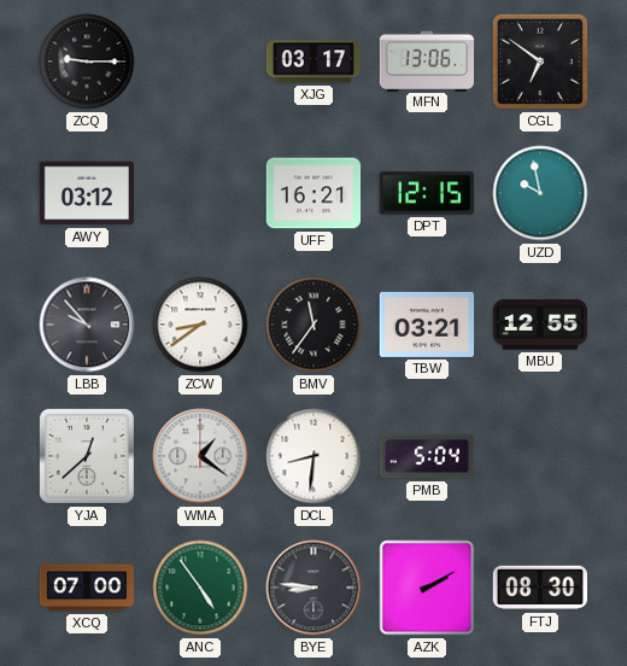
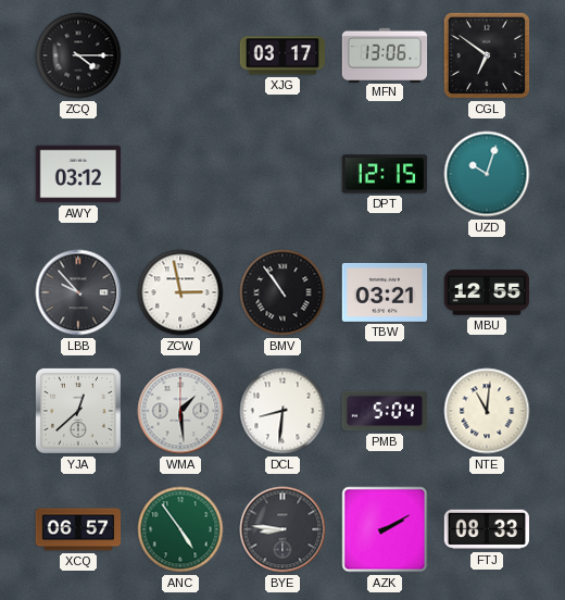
ZCQ: 9:15 -> 4:15
UFF: 16:21 -> none
UZD: 9:58 -> 10:03
ZCW: 8:39 -> 2:58
BMV: 11:36 -> 10:54
WMA: 1:21 -> 1:29
NTE: none -> 11:01
XCQ: 07:00 -> 06:57
FTJ: 08:30 -> 08:33
